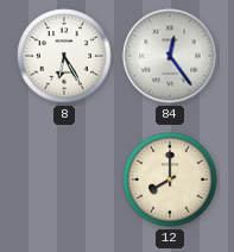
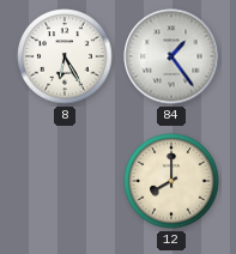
84: 12:24 -> 1:24
